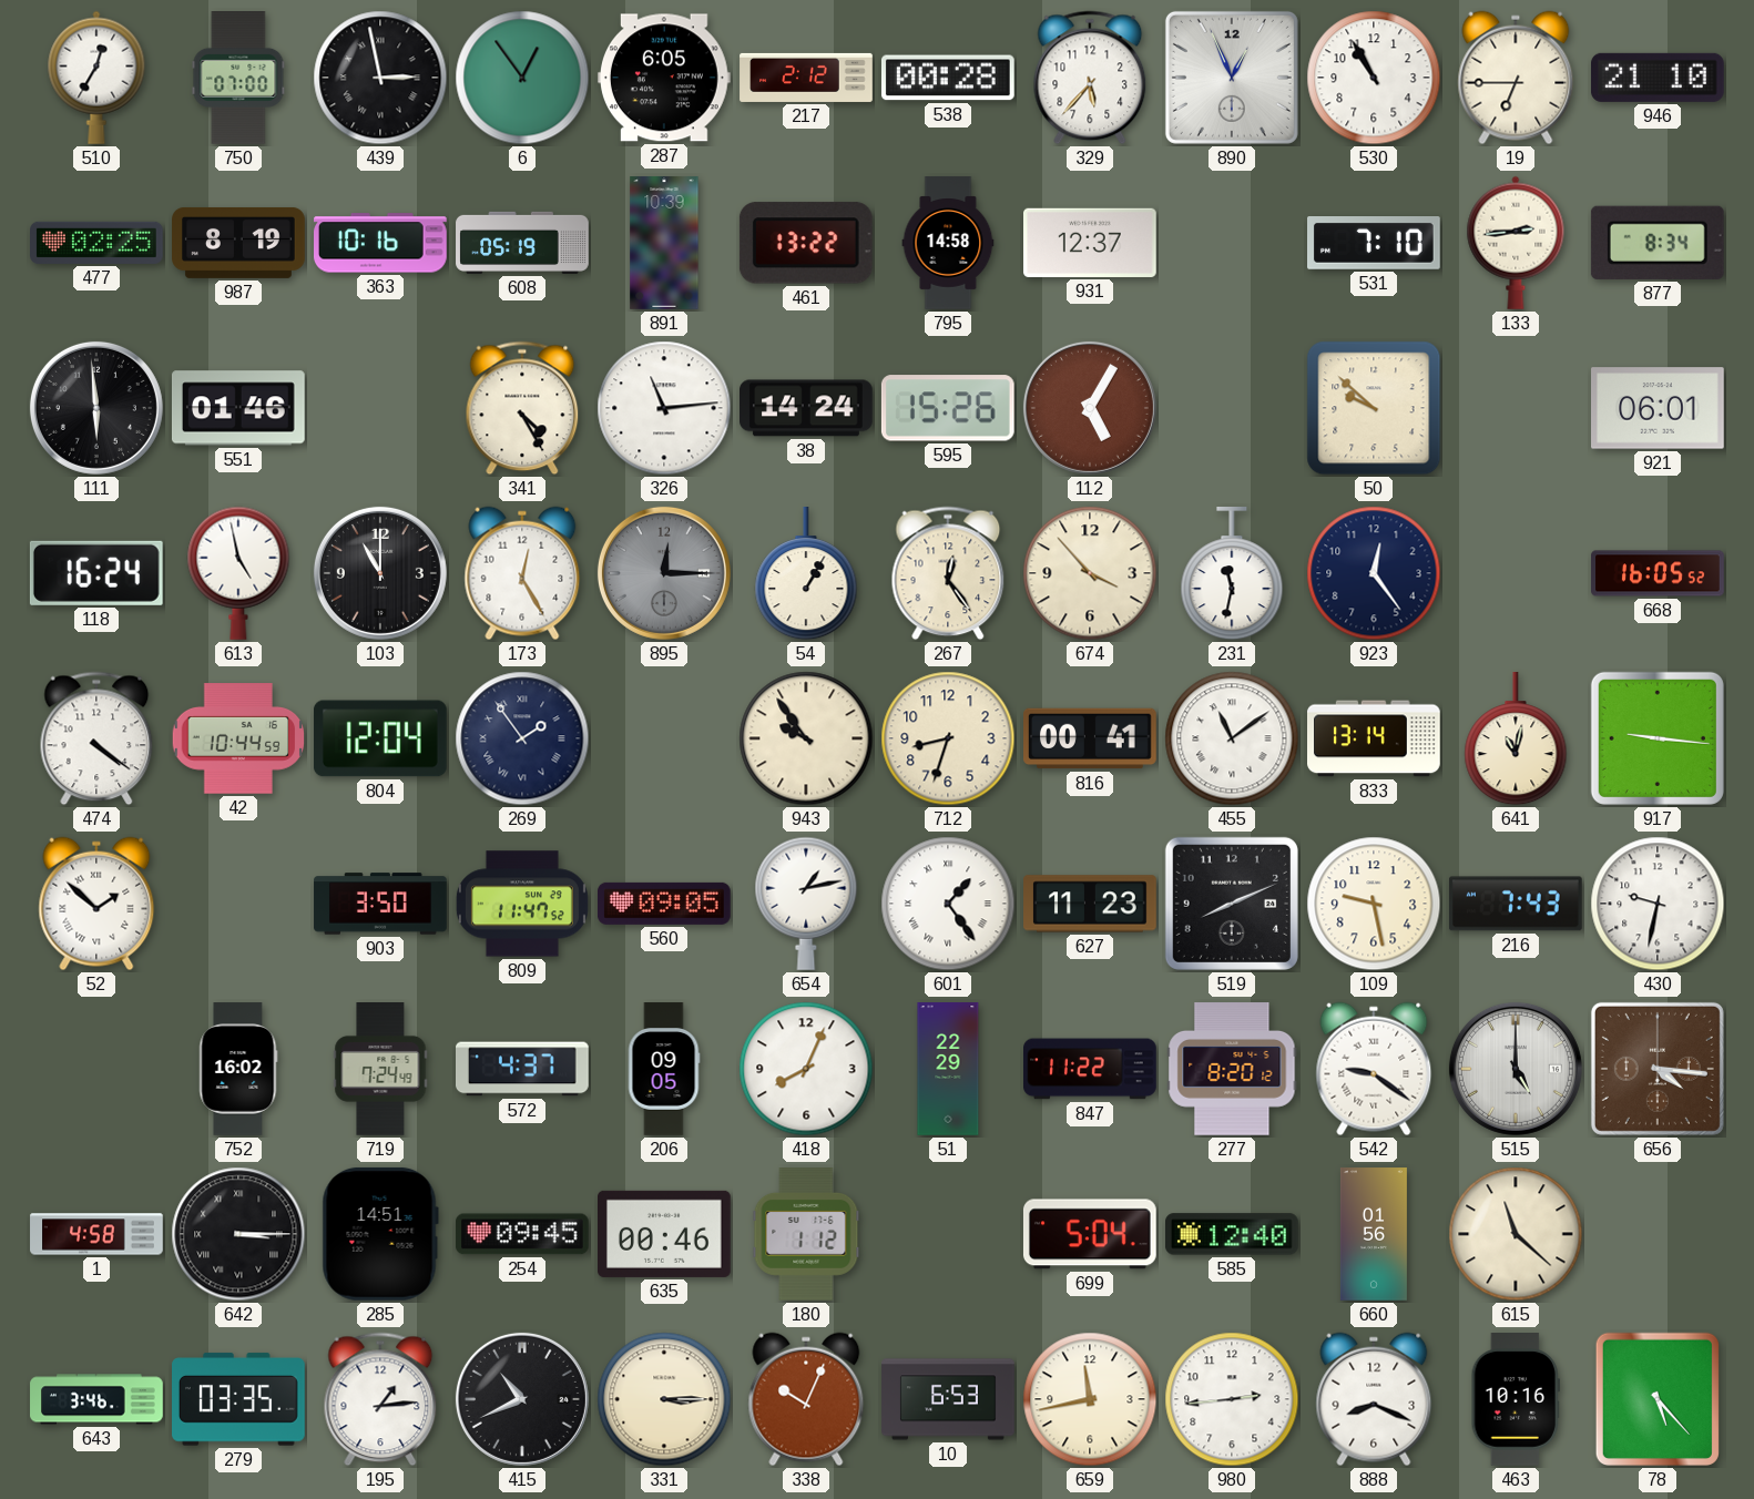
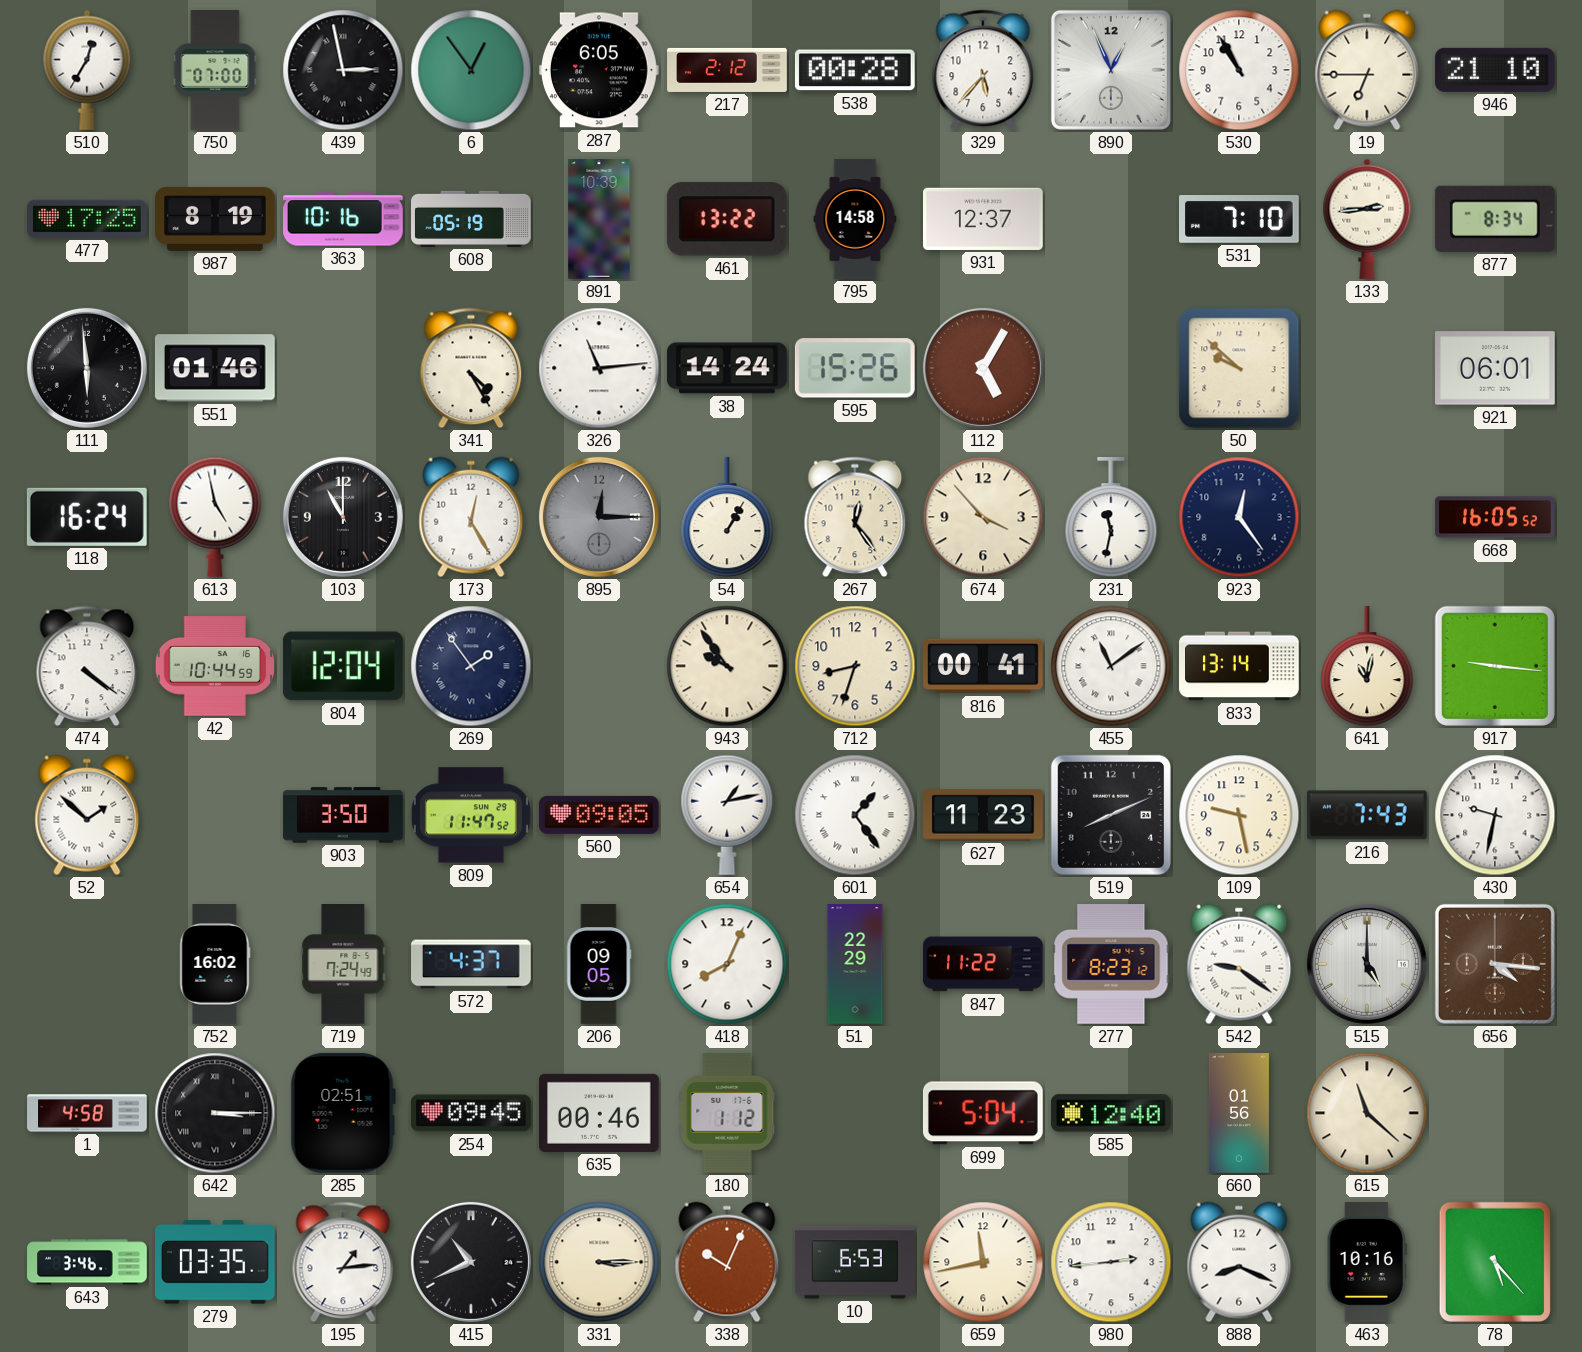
477: 02:25 -> 17:25
277: 8:20 -> 8:23
285: 14:51 -> 02:51
